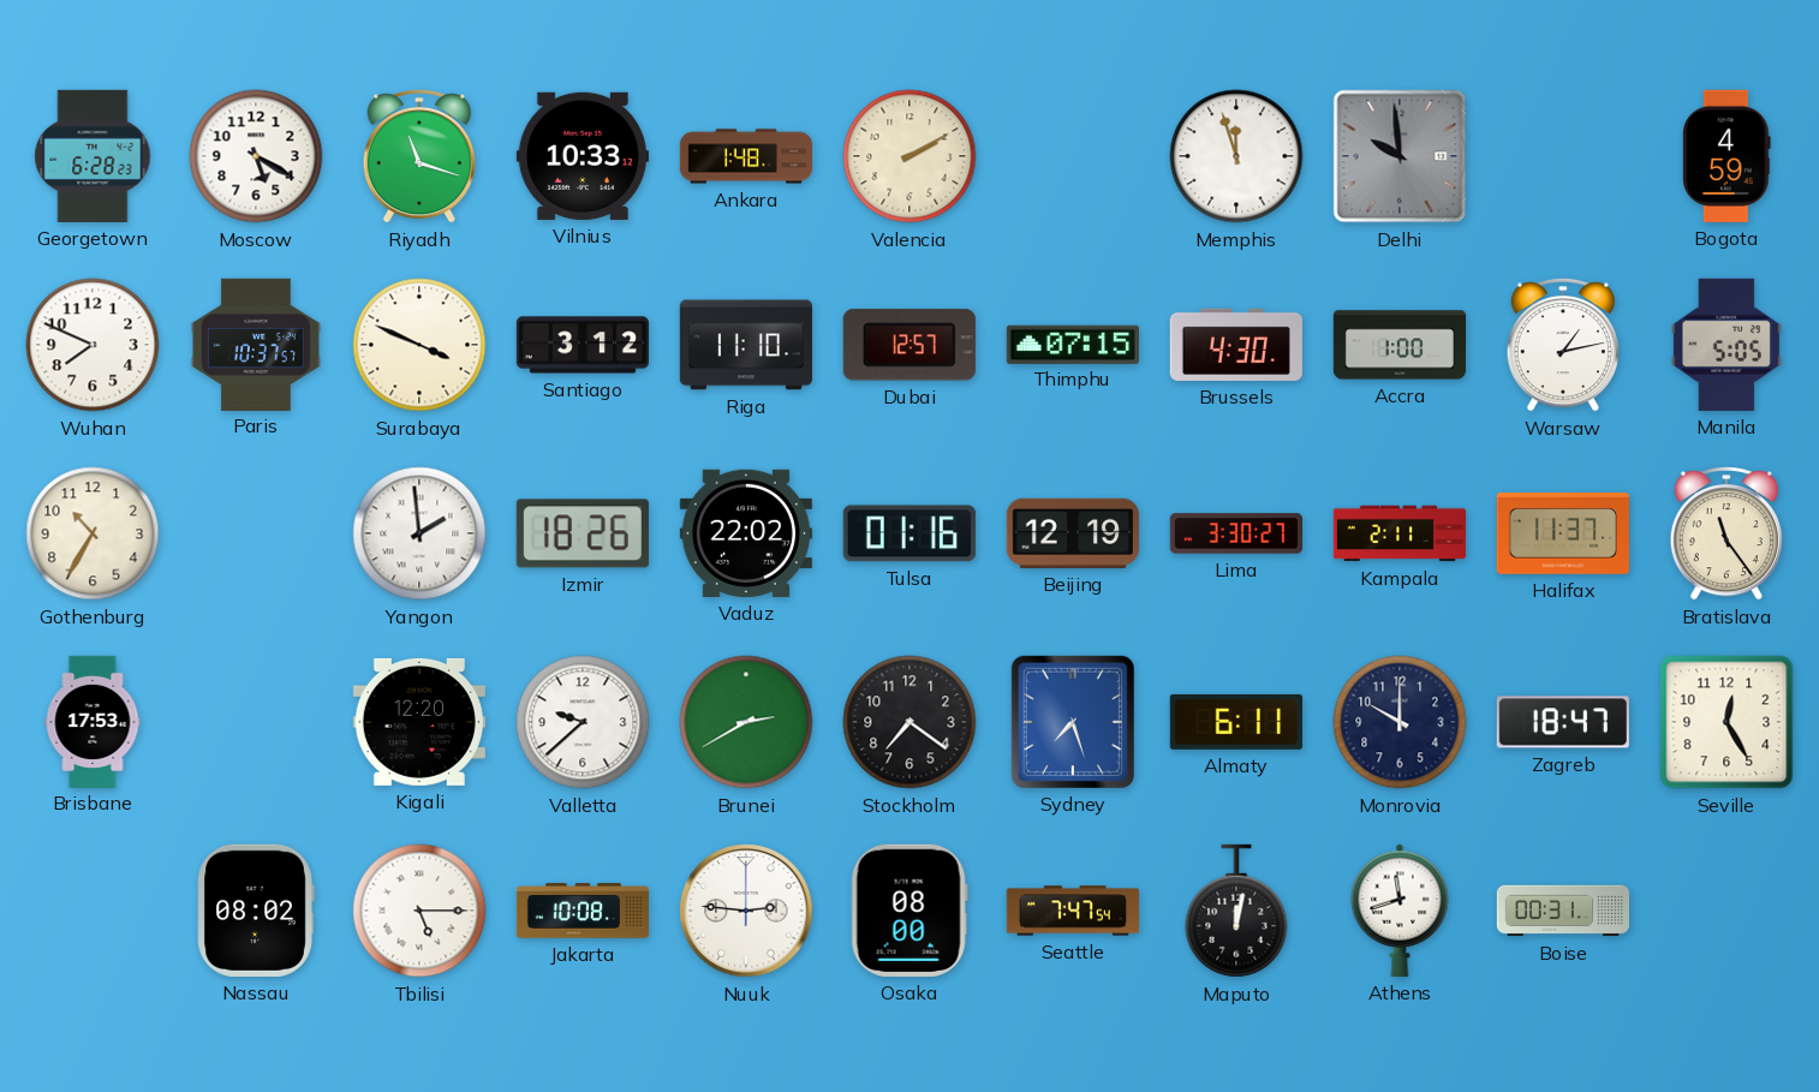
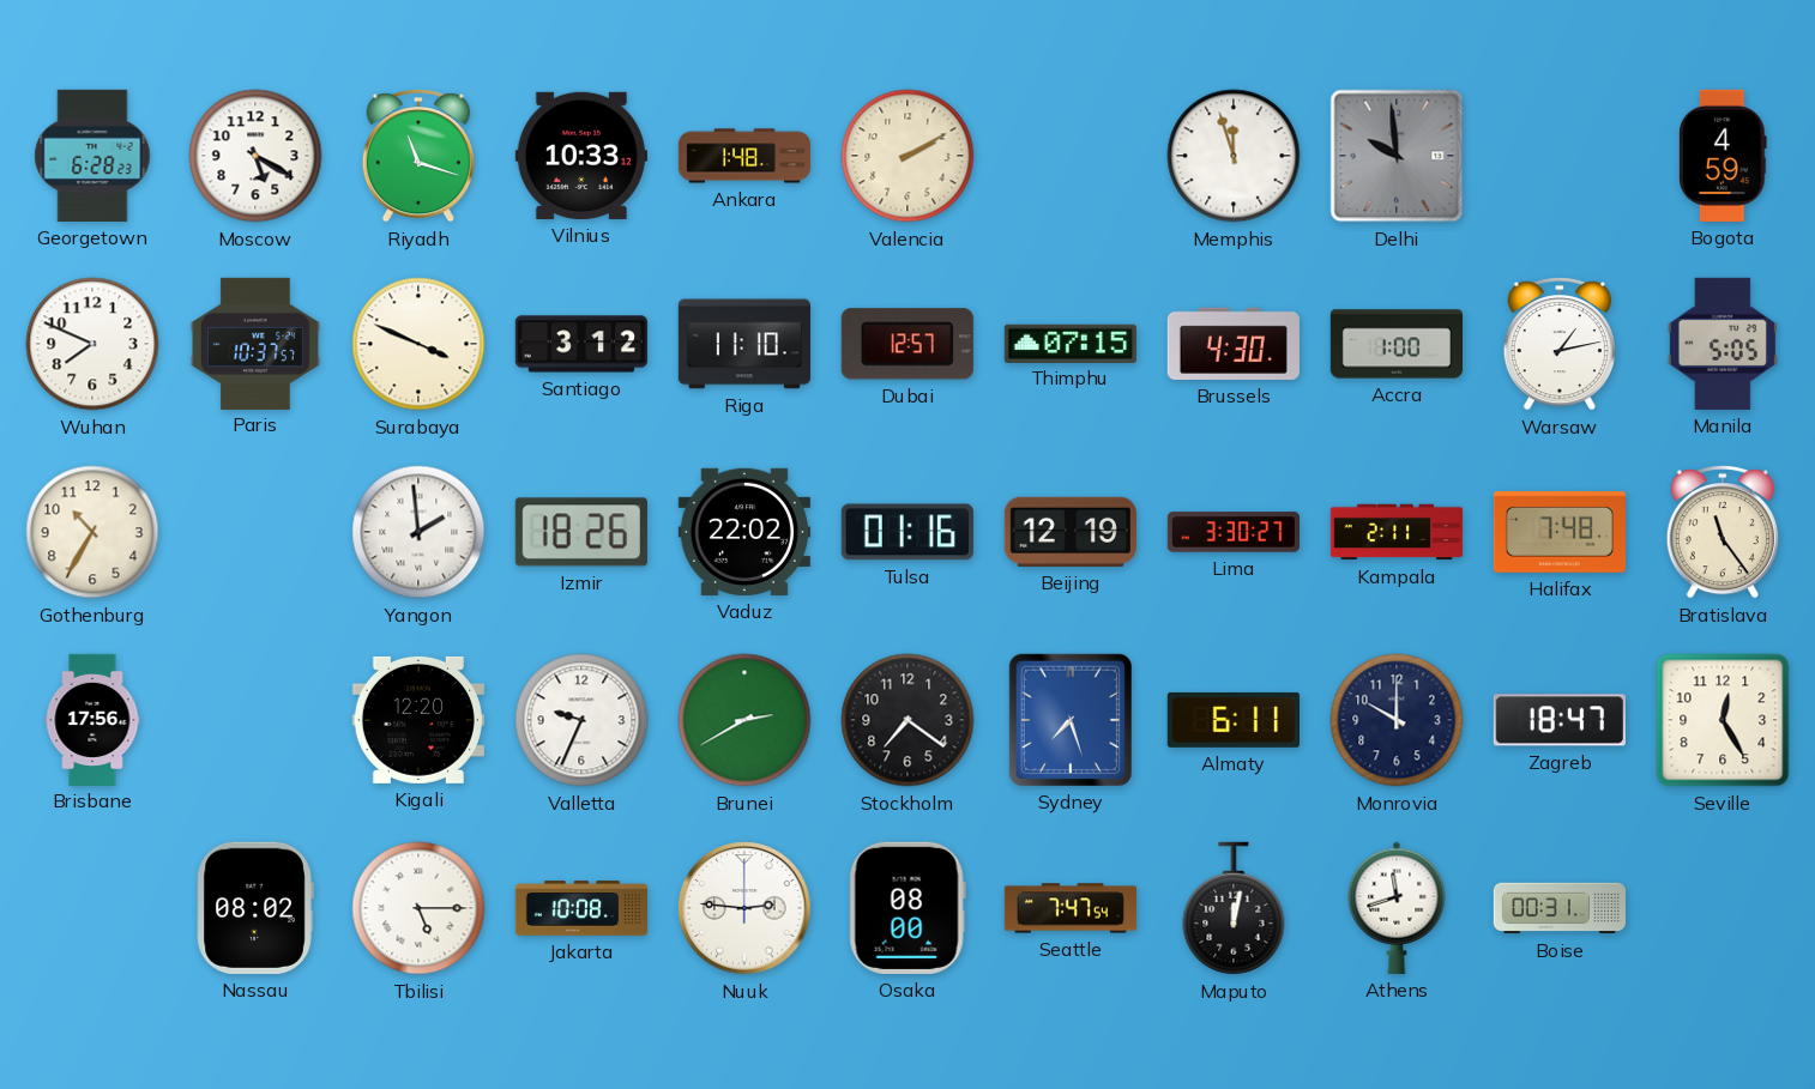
Halifax: 11:37 -> 7:48
Brisbane: 17:53 -> 17:56
Valletta: 9:38 -> 9:34
